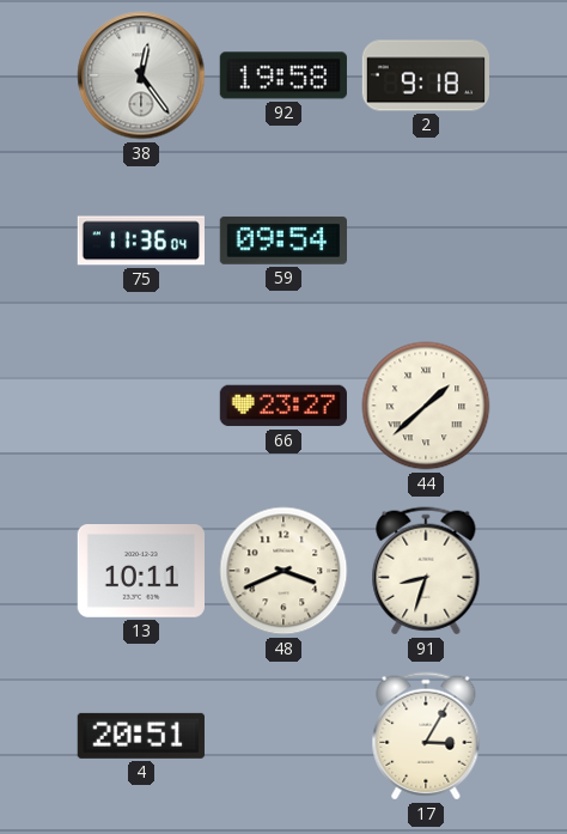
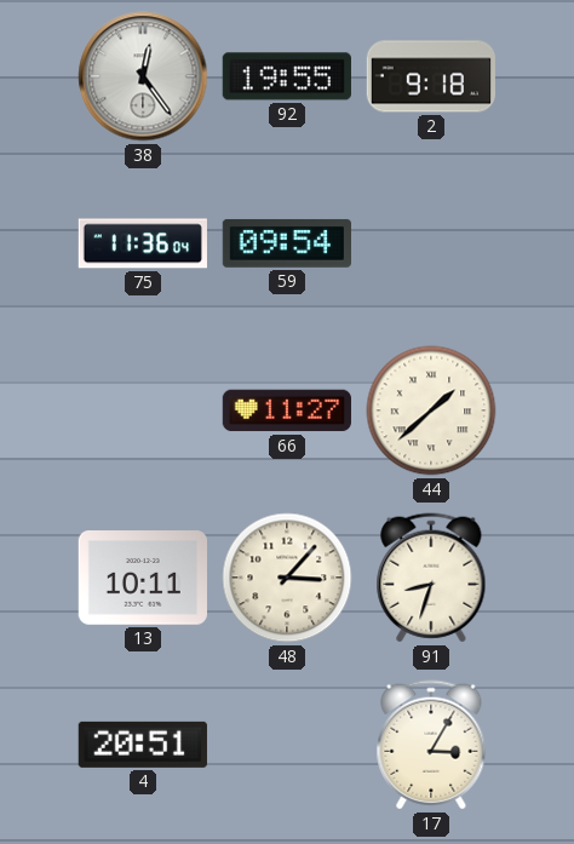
92: 19:58 -> 19:55
66: 23:27 -> 11:27
48: 3:41 -> 3:07
